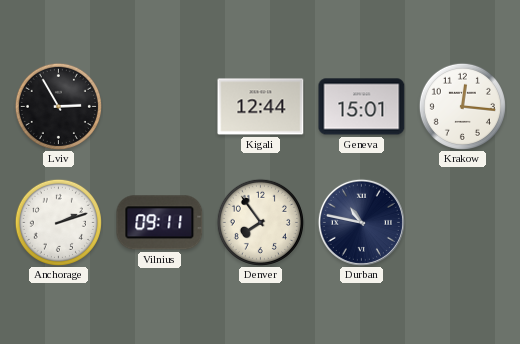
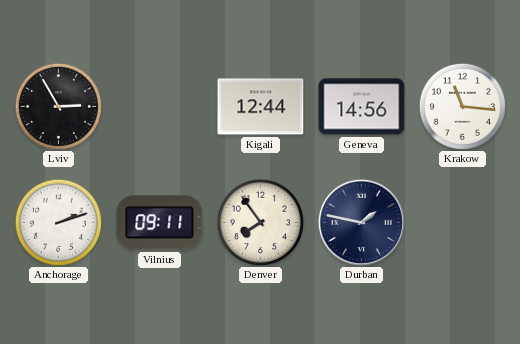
Geneva: 15:01 -> 14:56
Krakow: 12:16 -> 11:16
Durban: 10:47 -> 1:47
